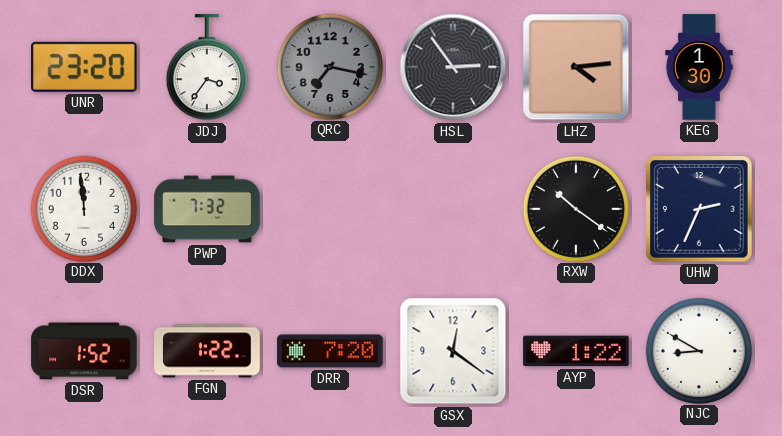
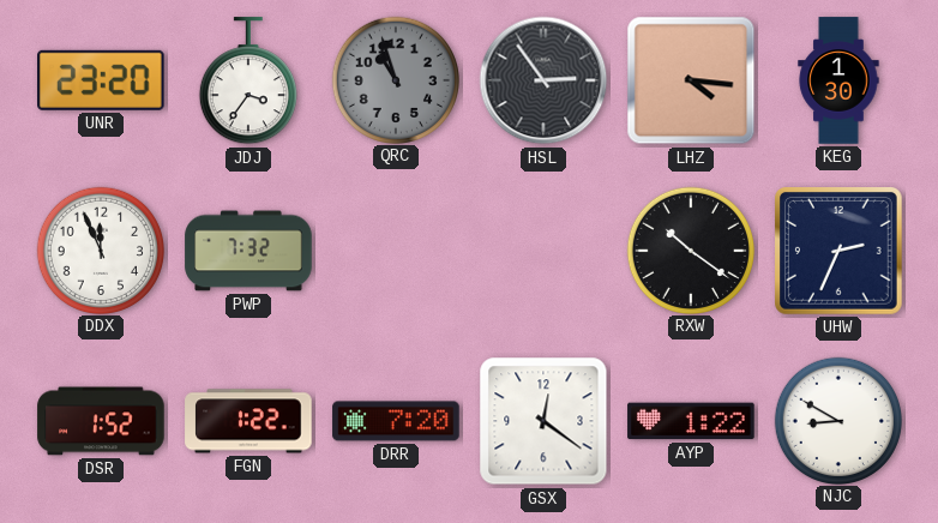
QRC: 7:17 -> 10:57
LHZ: 4:14 -> 4:16
DDX: 11:59 -> 11:56
